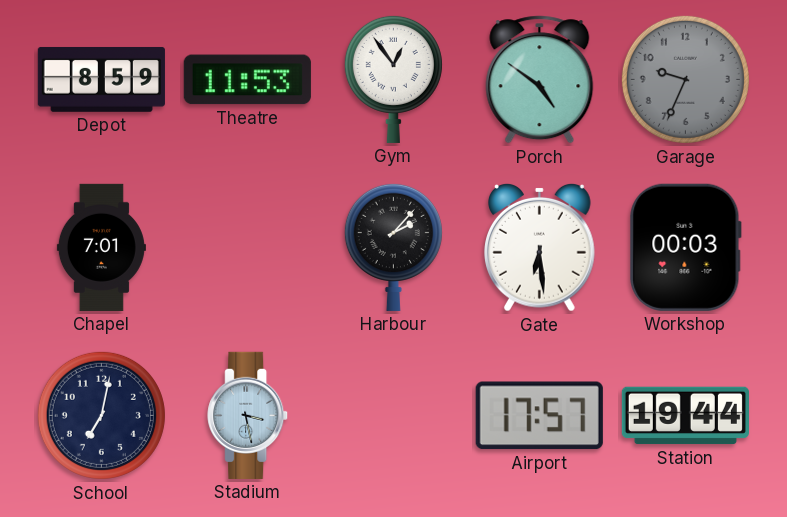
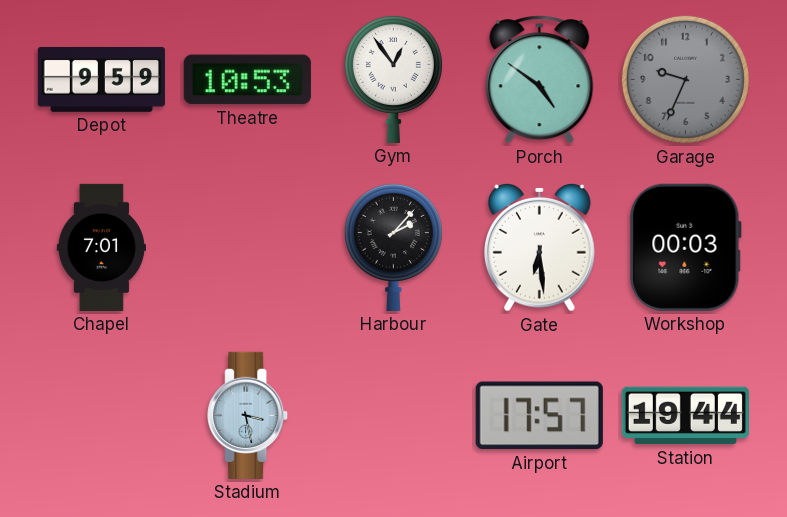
Depot: 8:59 -> 9:59
Theatre: 11:53 -> 10:53
School: 7:02 -> none
